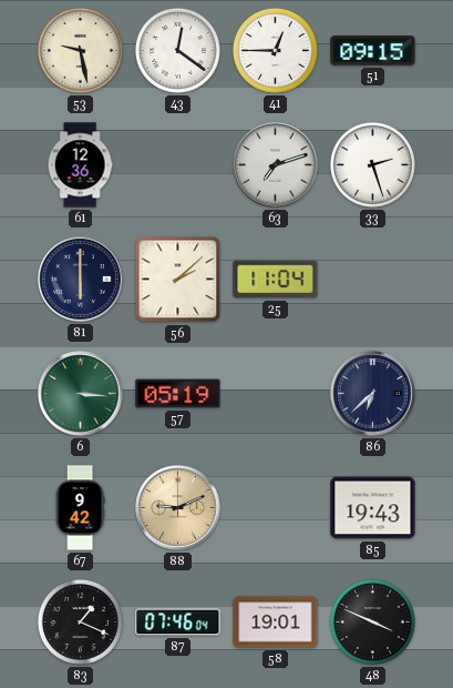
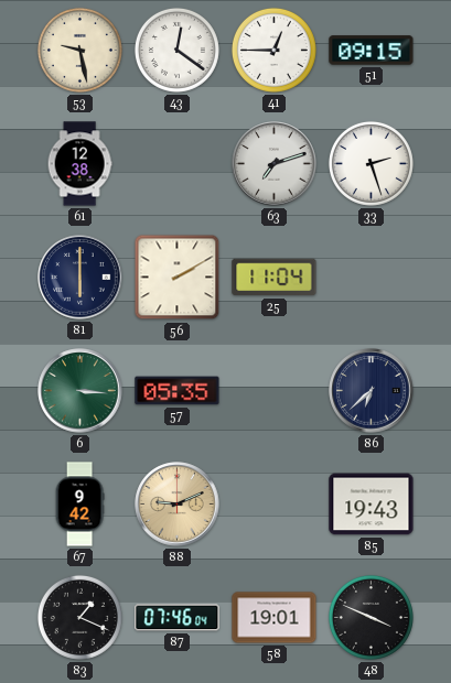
61: 12:36 -> 12:38
56: 2:08 -> 2:10
57: 05:19 -> 05:35
